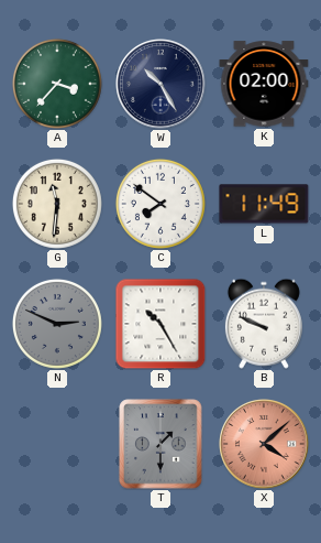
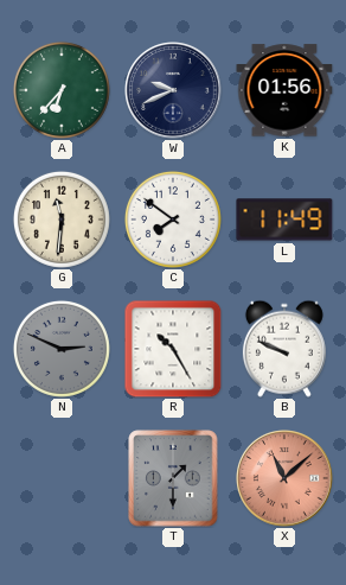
A: 3:37 -> 6:37
W: 10:25 -> 9:41
K: 02:00 -> 01:56
X: 4:08 -> 11:08
